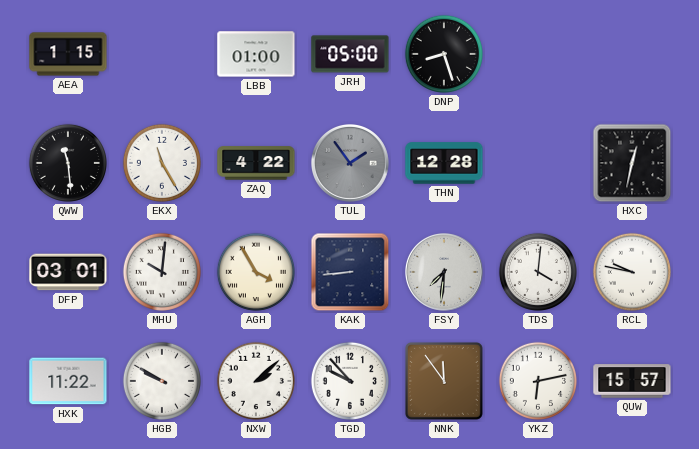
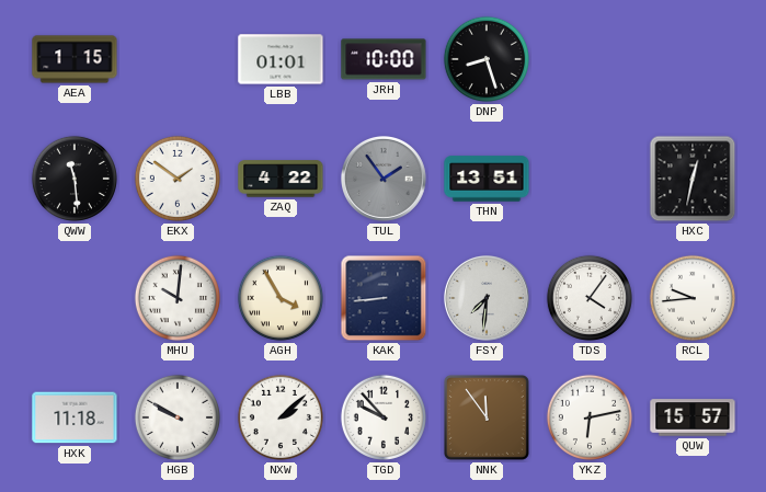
LBB: 01:00 -> 01:01
JRH: 05:00 -> 10:00
EKX: 11:25 -> 1:51
THN: 12:28 -> 13:51
DFP: 03:01 -> none
TDS: 4:01 -> 4:06
RCL: 9:47 -> 9:44
HXK: 11:22 -> 11:18
